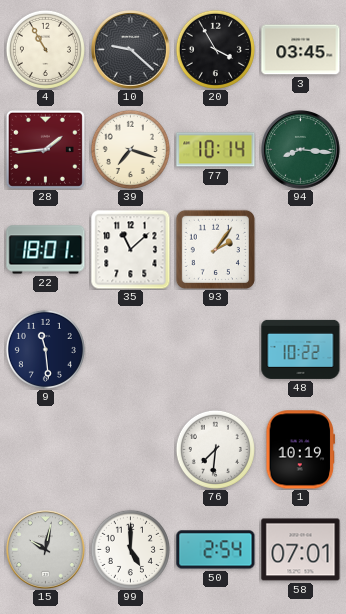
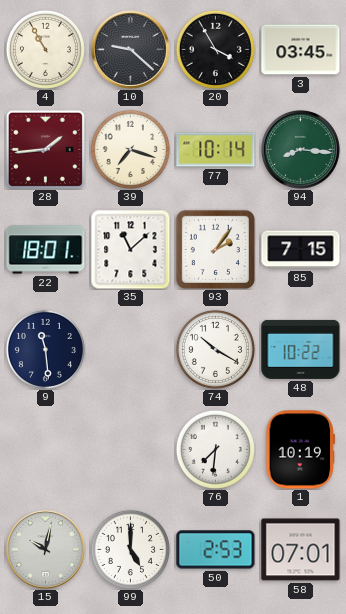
85: none -> 7:15
74: none -> 10:20
50: 2:54 -> 2:53
